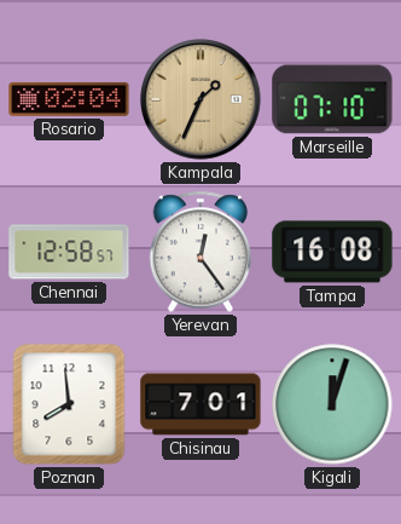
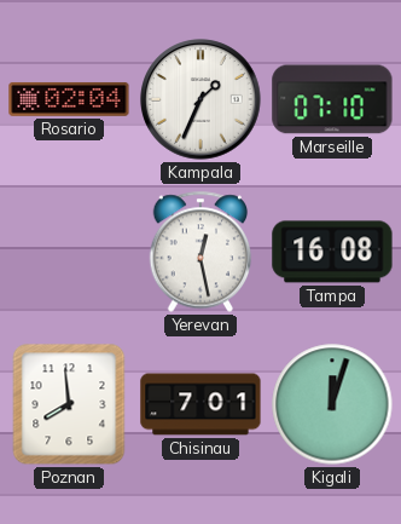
Kampala dial: champagne -> white
Chennai: 12:58 -> none
Yerevan: 12:24 -> 12:28
